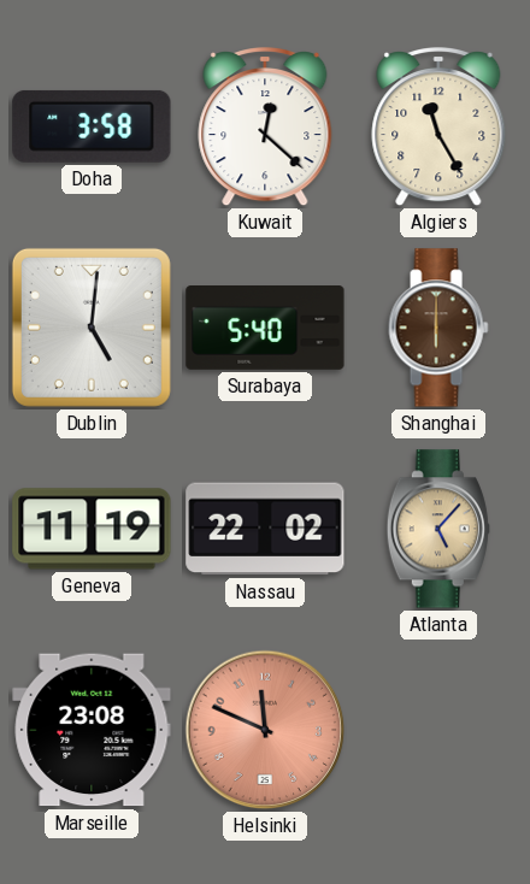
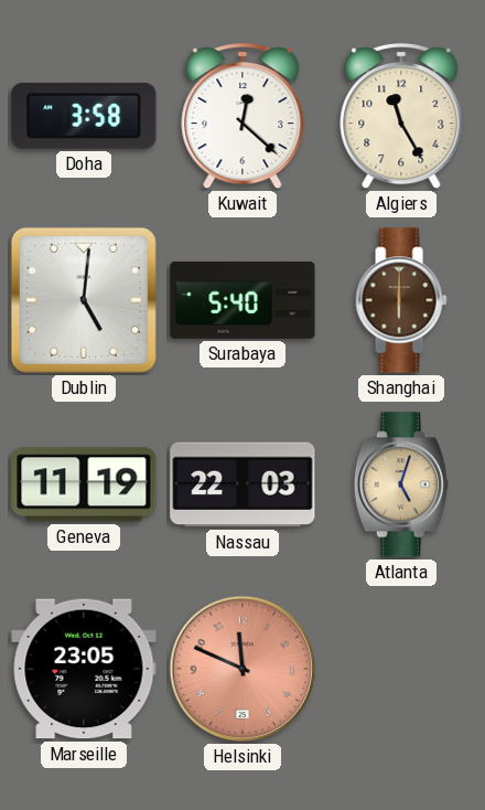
Nassau: 22:02 -> 22:03
Atlanta: 5:07 -> 5:03
Marseille: 23:08 -> 23:05
